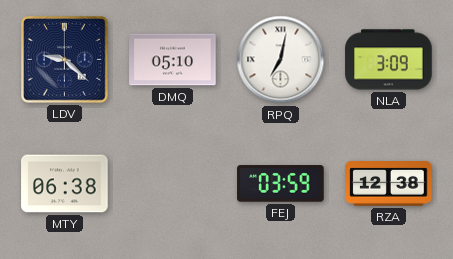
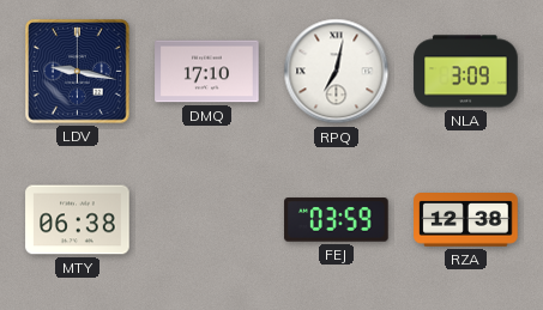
LDV: 9:22 -> 9:17
DMQ: 05:10 -> 17:10
